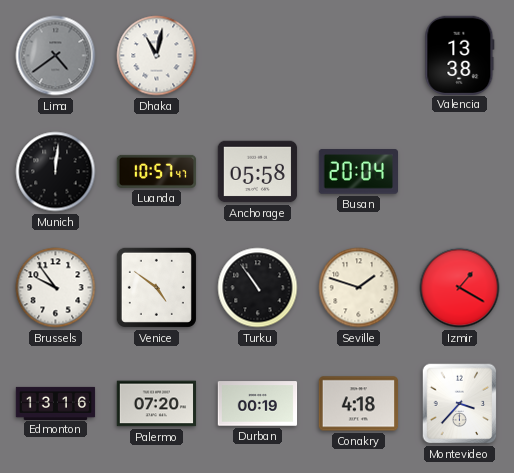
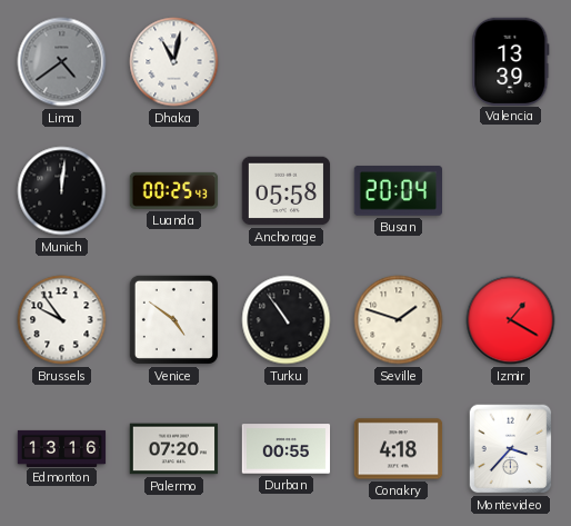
Valencia: 13:38 -> 13:39
Luanda: 10:57 -> 00:25
Durban: 00:19 -> 00:55
